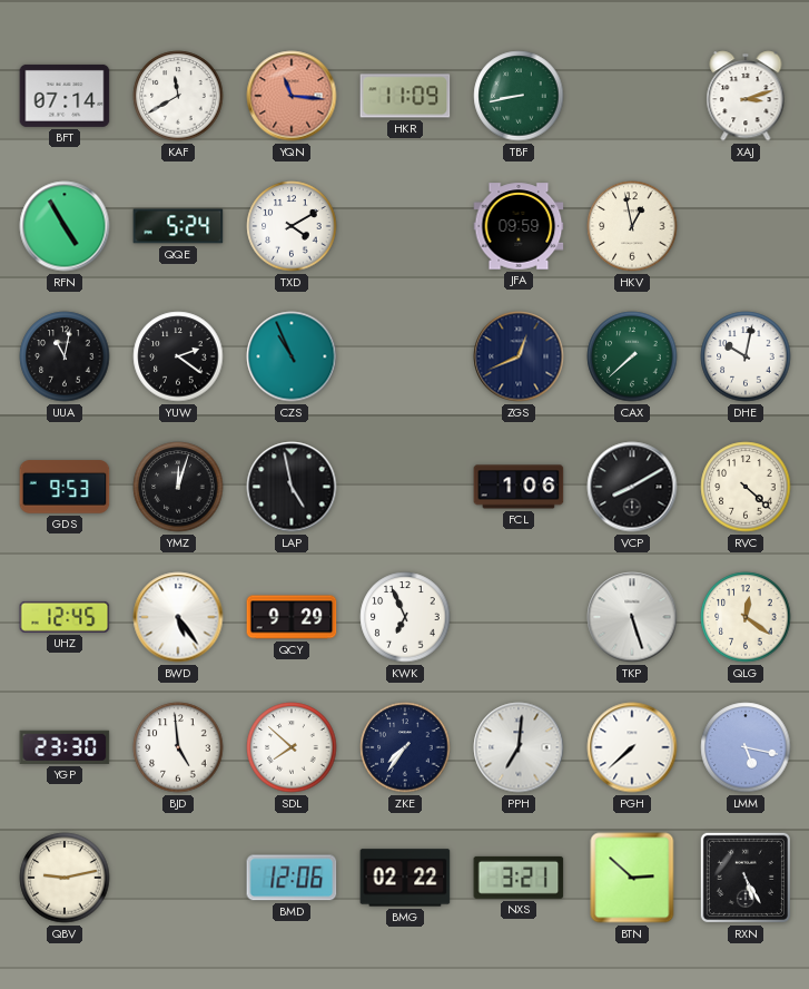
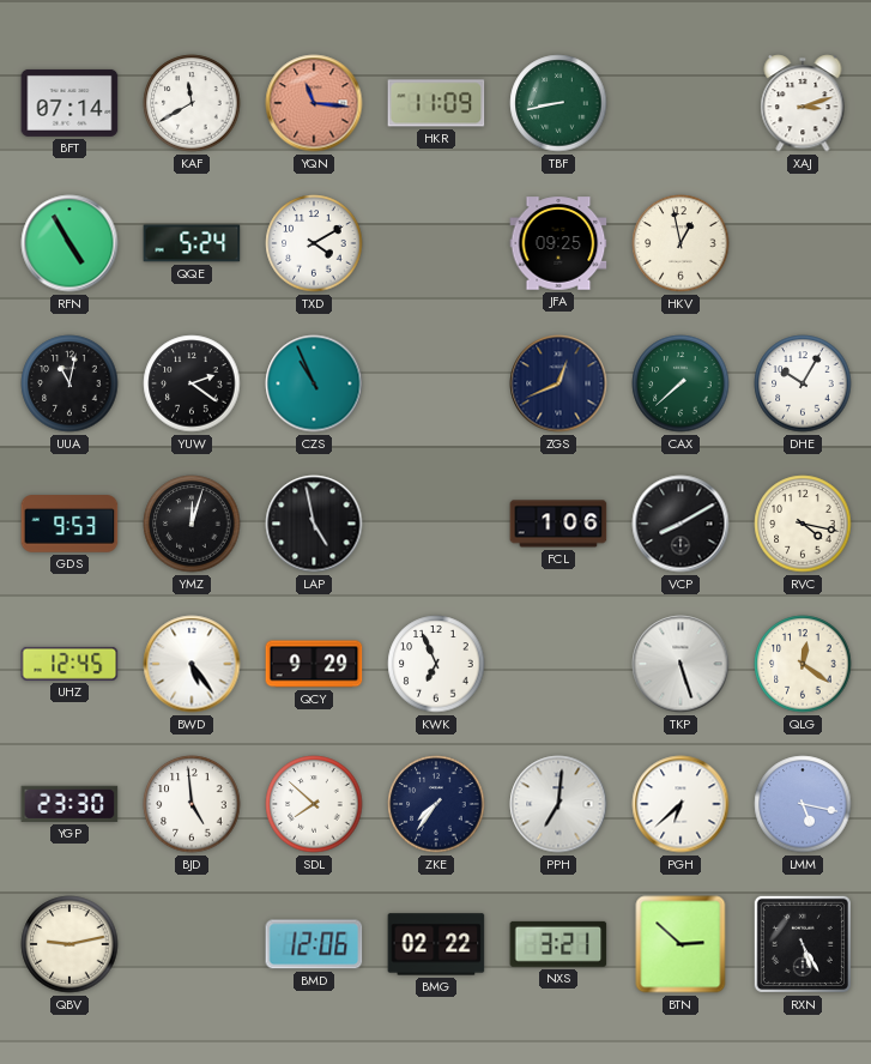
JFA: 09:59 -> 09:25
DHE: 10:02 -> 10:05
RVC: 4:22 -> 4:17
PGH: 7:38 -> 6:38
